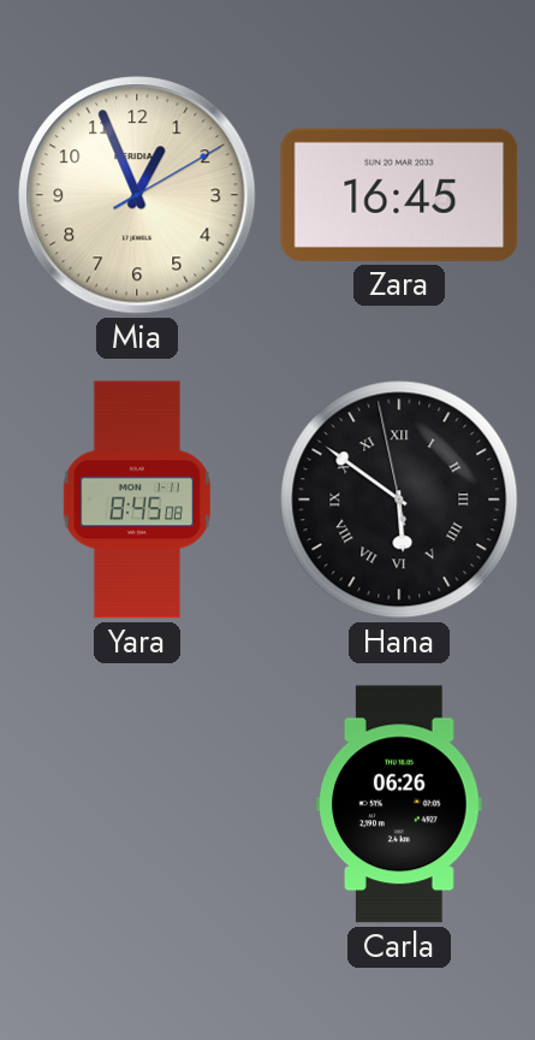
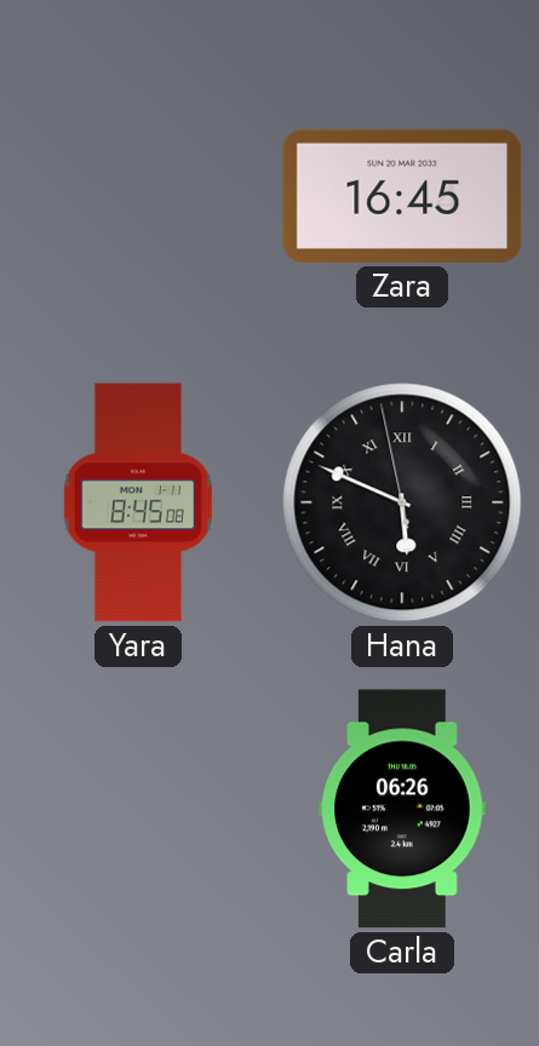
Mia: 12:56 -> none
Hana: 5:50 -> 5:48
